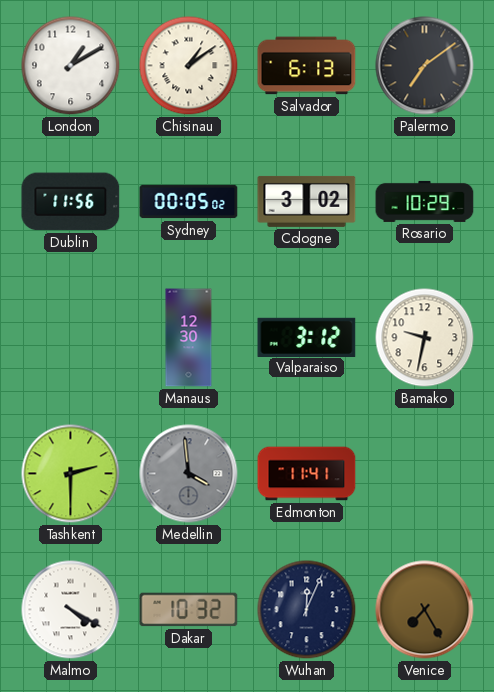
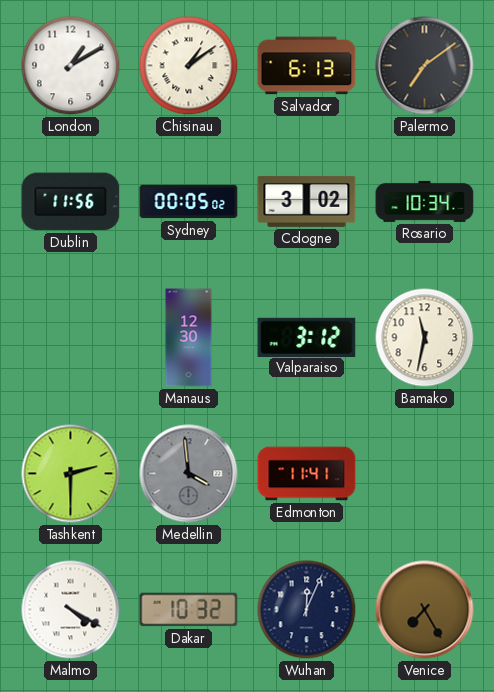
Rosario: 10:29 -> 10:34
Bamako: 9:32 -> 11:32
